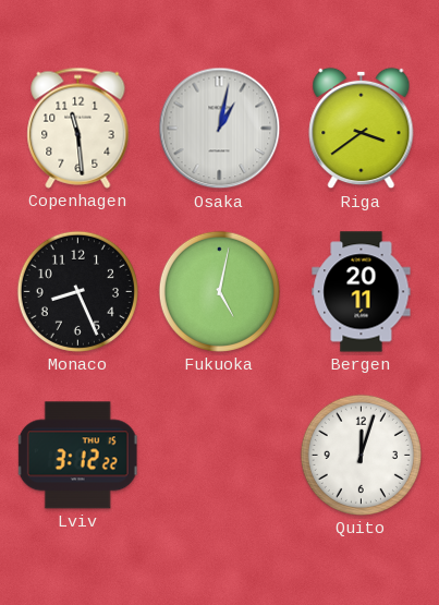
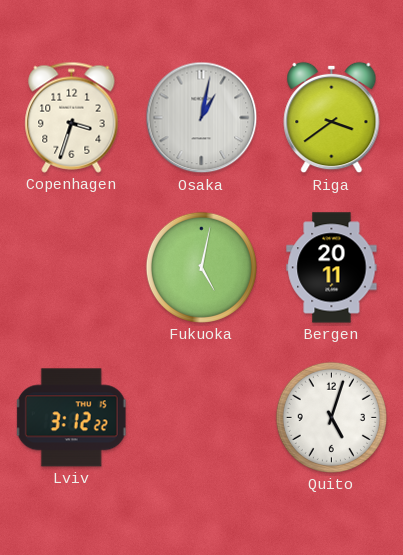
Copenhagen: 11:29 -> 3:33
Monaco: 8:26 -> none
Quito: 12:03 -> 5:03
